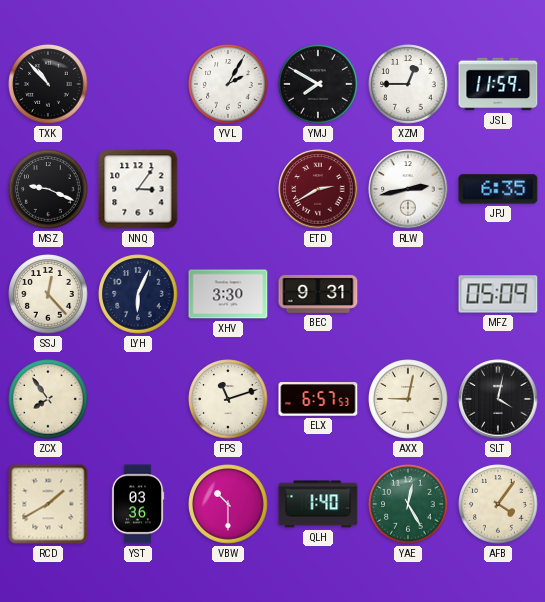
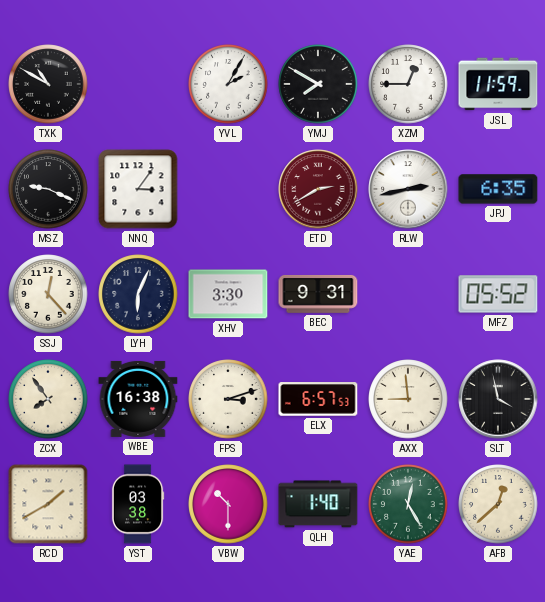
TXK: 10:53 -> 10:50
MFZ: 05:09 -> 05:52
WBE: none -> 16:38
FPS: 11:12 -> 3:12
AXX: 9:02 -> 8:59
SLT: 4:02 -> 3:58
YST: 03:36 -> 03:38
AFB: 4:06 -> 12:38
